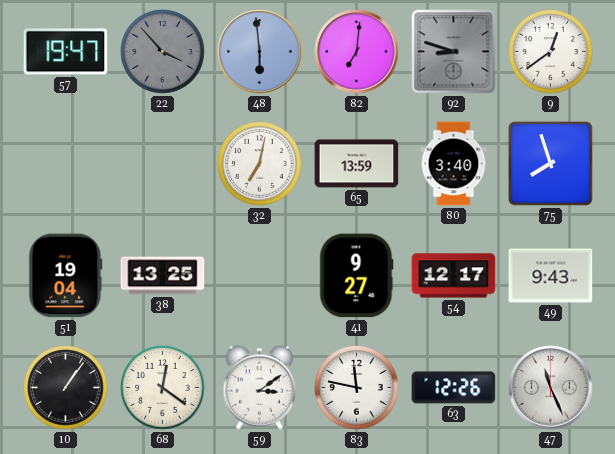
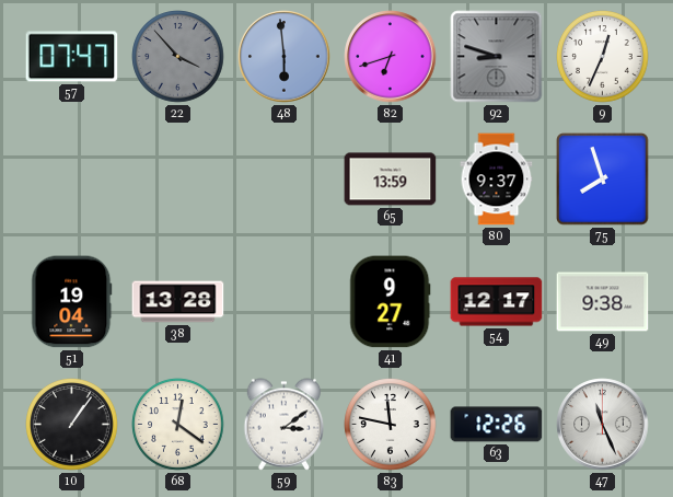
57: 19:47 -> 07:47
82: 7:01 -> 6:42
9: 12:39 -> 12:34
32: 7:02 -> none
80: 3:40 -> 9:37
38: 13:25 -> 13:28
49: 9:43 -> 9:38
